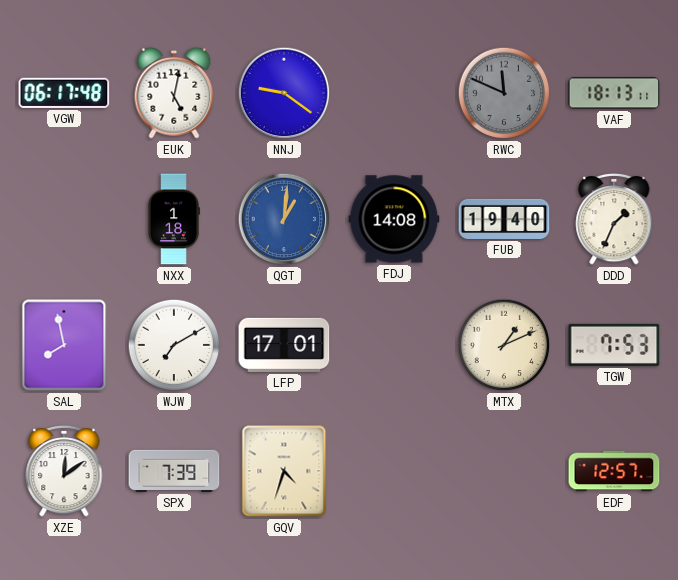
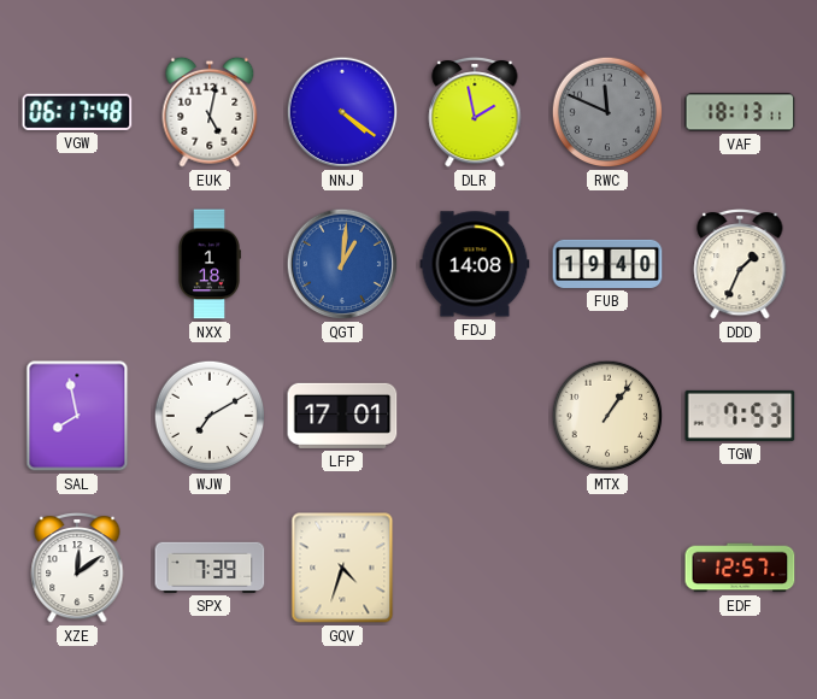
NNJ: 9:21 -> 4:21
DLR: none -> 1:58
MTX: 1:11 -> 1:06
